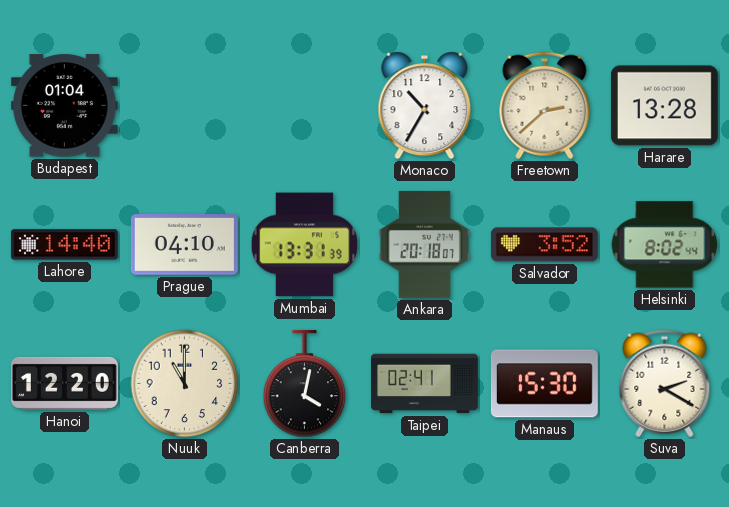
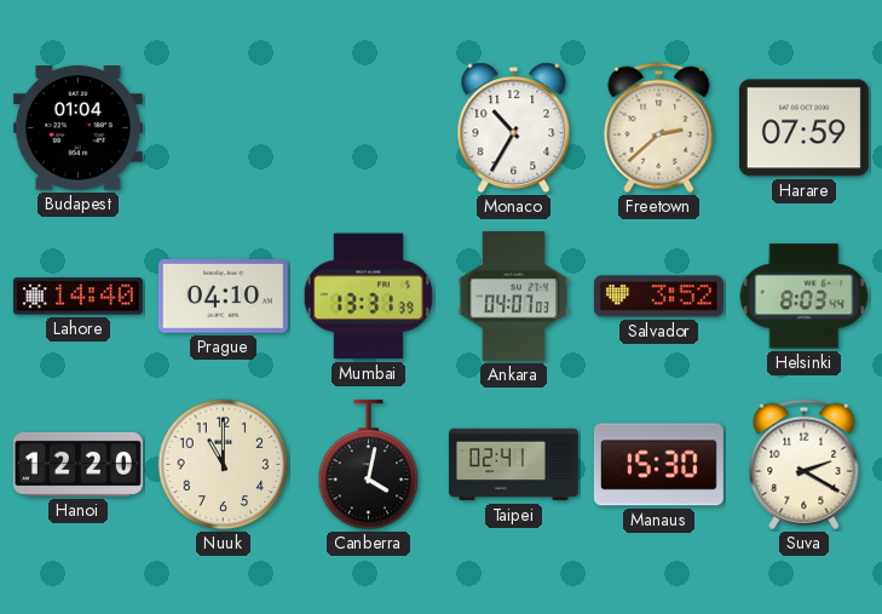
Harare: 13:28 -> 07:59
Ankara: 20:18 -> 04:07
Helsinki: 8:02 -> 8:03
